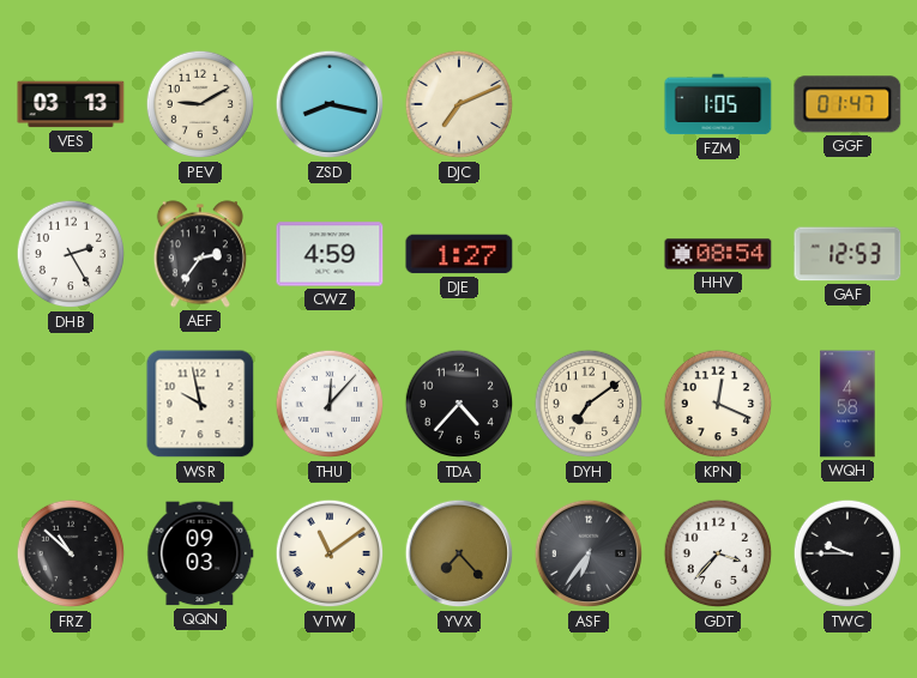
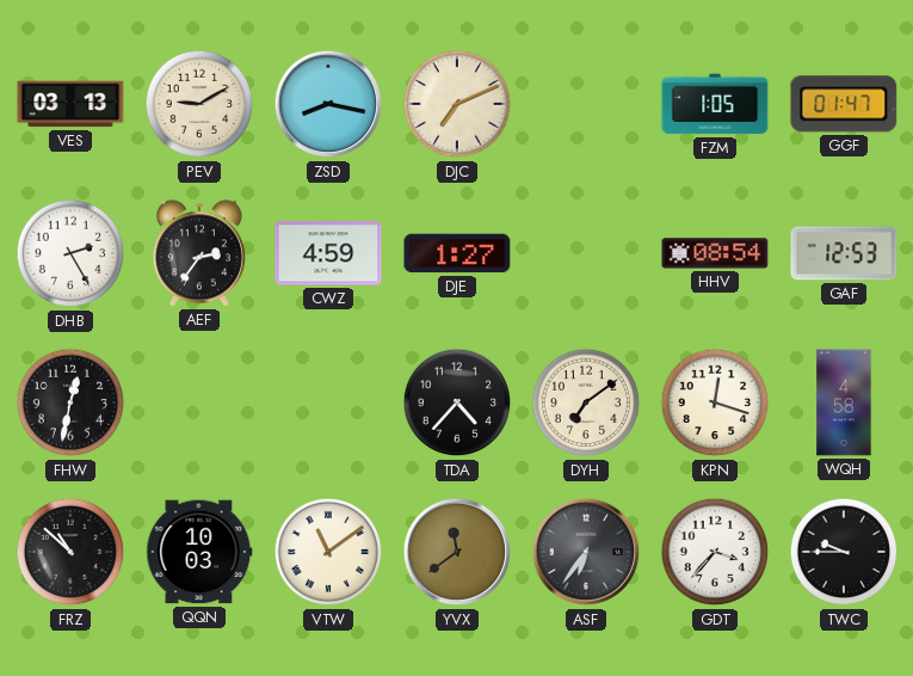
FHW: none -> 12:32
WSR: 9:58 -> none
THU: 12:07 -> none
KPN: 12:19 -> 12:18
QQN: 09:03 -> 10:03
YVX: 7:23 -> 11:39
